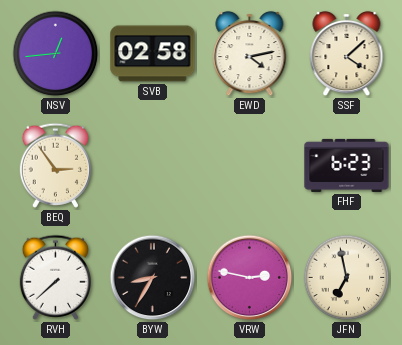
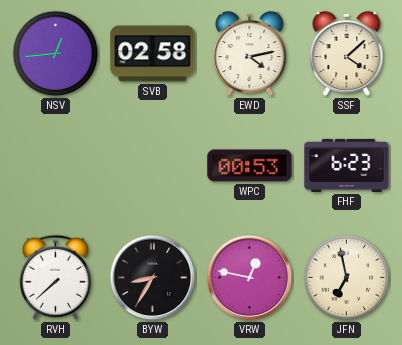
BEQ: 2:54 -> none
WPC: none -> 00:53
VRW: 2:47 -> 12:47
